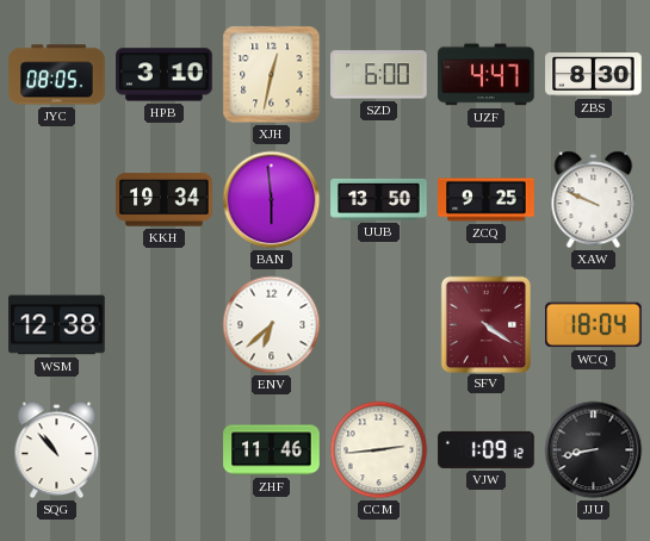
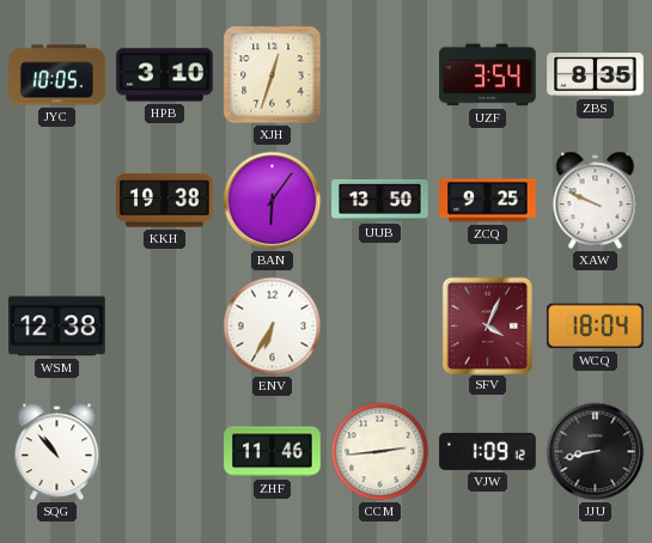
JYC: 08:05 -> 10:05
XJH: 12:32 -> 12:33
SZD: 6:00 -> none
UZF: 4:47 -> 3:54
ZBS: 8:30 -> 8:35
KKH: 19:34 -> 19:38
BAN: 5:59 -> 6:06
ENV: 6:38 -> 6:35
SFV: 4:21 -> 4:04
